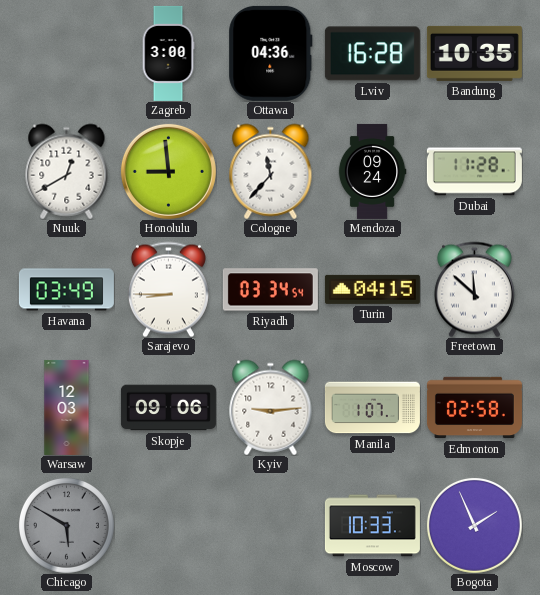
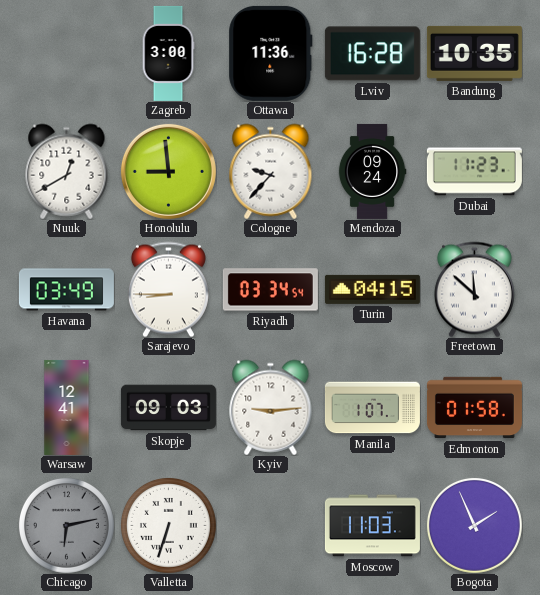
Ottawa: 04:36 -> 11:36
Cologne: 11:37 -> 9:37
Dubai: 11:28 -> 11:23
Warsaw: 12:03 -> 12:41
Skopje: 09:06 -> 09:03
Edmonton: 02:58 -> 01:58
Chicago: 5:50 -> 6:13
Valletta: none -> 6:33
Moscow: 10:33 -> 11:03
